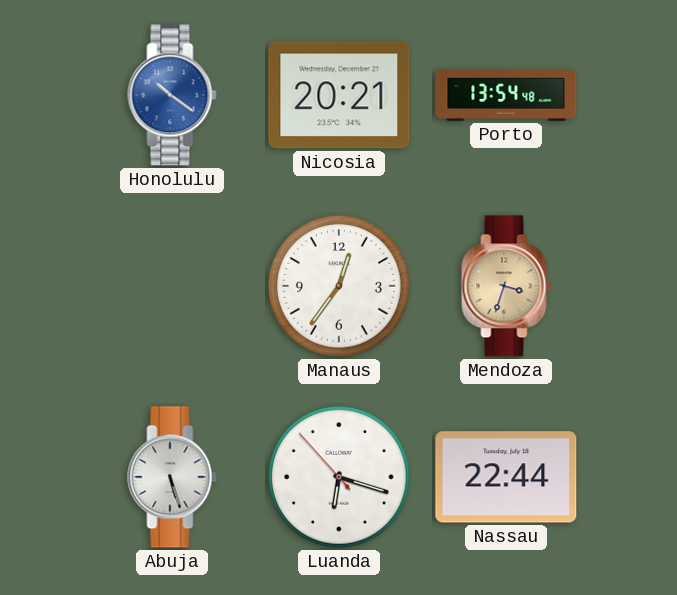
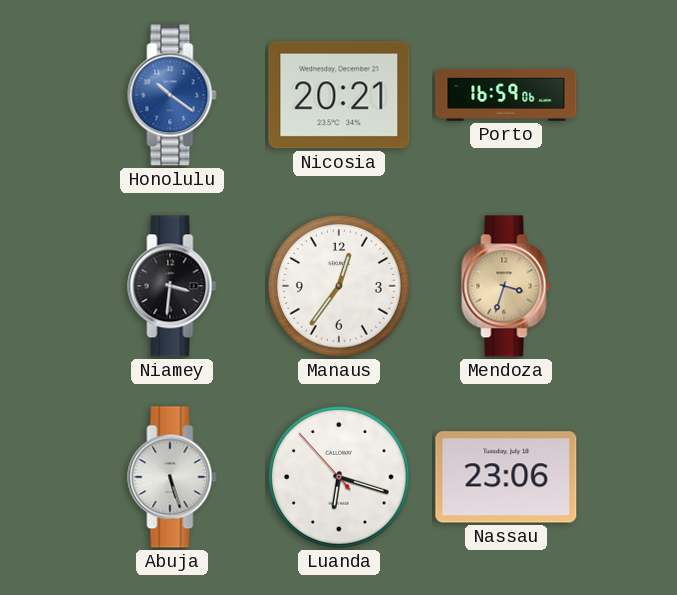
Porto: 13:54 -> 16:59
Niamey: none -> 3:31
Nassau: 22:44 -> 23:06
